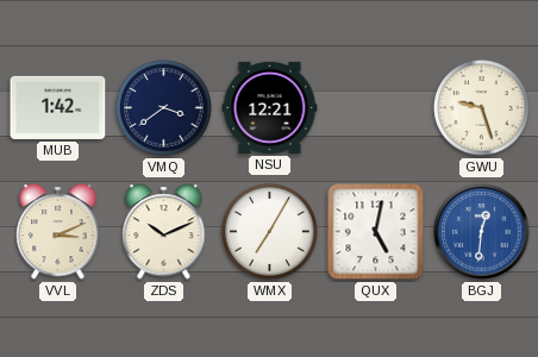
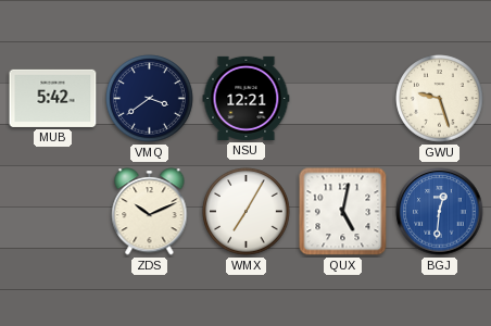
MUB: 1:42 -> 5:42
VVL: 3:11 -> none
